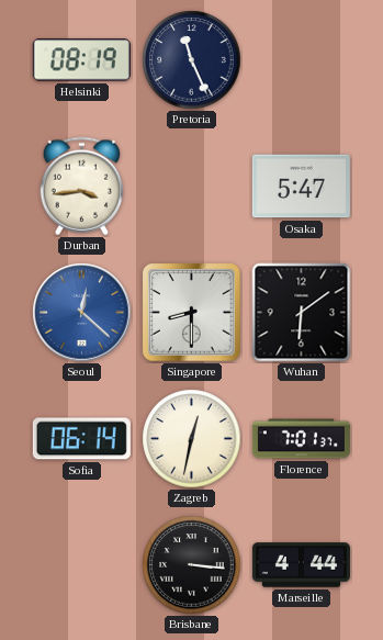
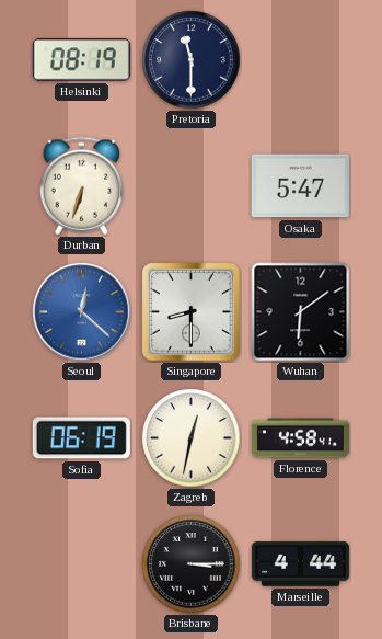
Pretoria: 11:26 -> 11:30
Durban: 3:44 -> 6:33
Sofia: 06:14 -> 06:19
Florence: 7:01 -> 4:58
Brisbane: 3:16 -> 3:15
